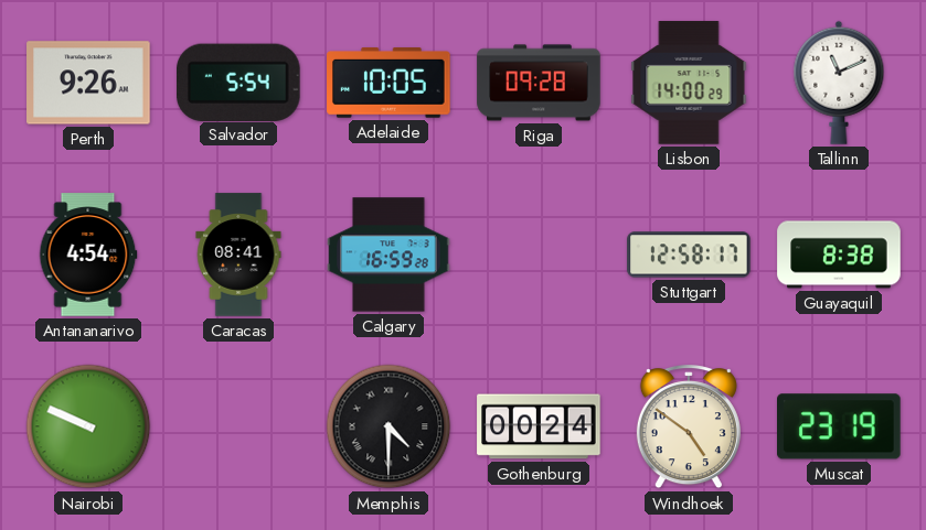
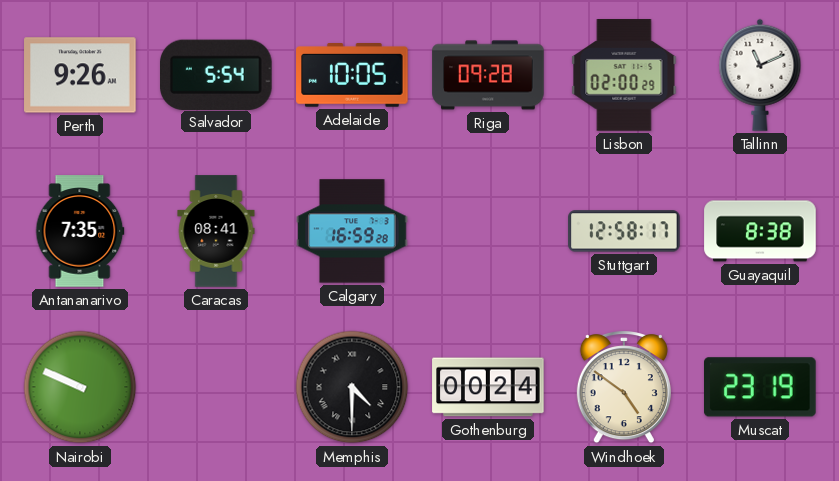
Lisbon: 14:00 -> 02:00
Antananarivo: 4:54 -> 7:35
